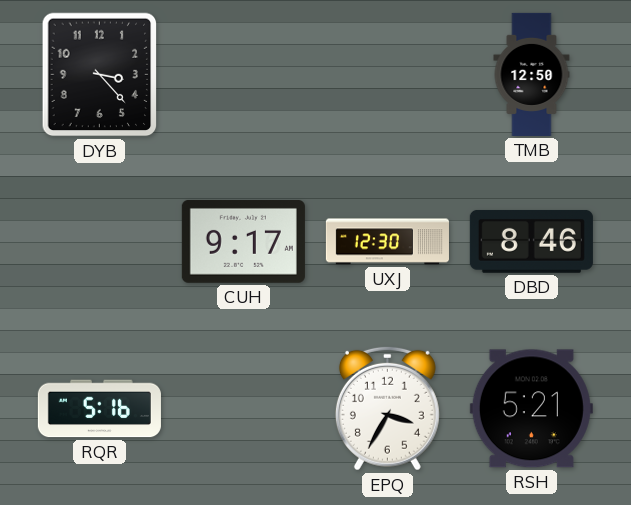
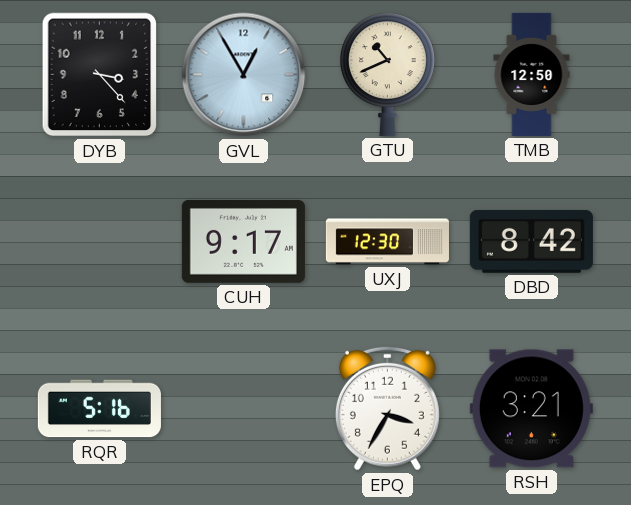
GVL: none -> 12:55
GTU: none -> 10:41
DBD: 8:46 -> 8:42
RSH: 5:21 -> 3:21
